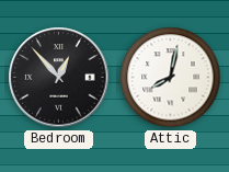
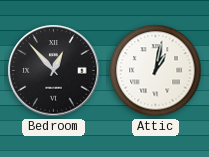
Attic: 8:02 -> 1:02
